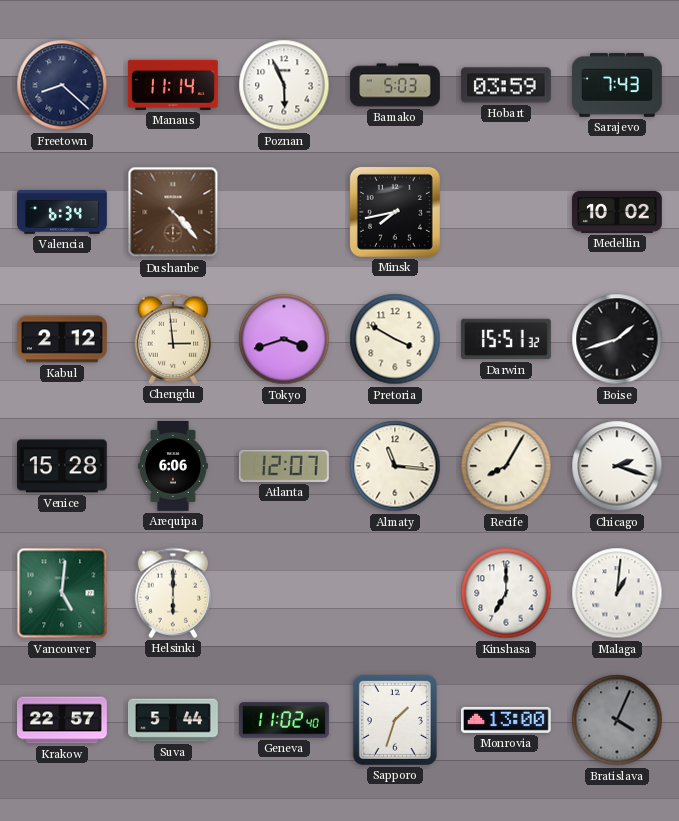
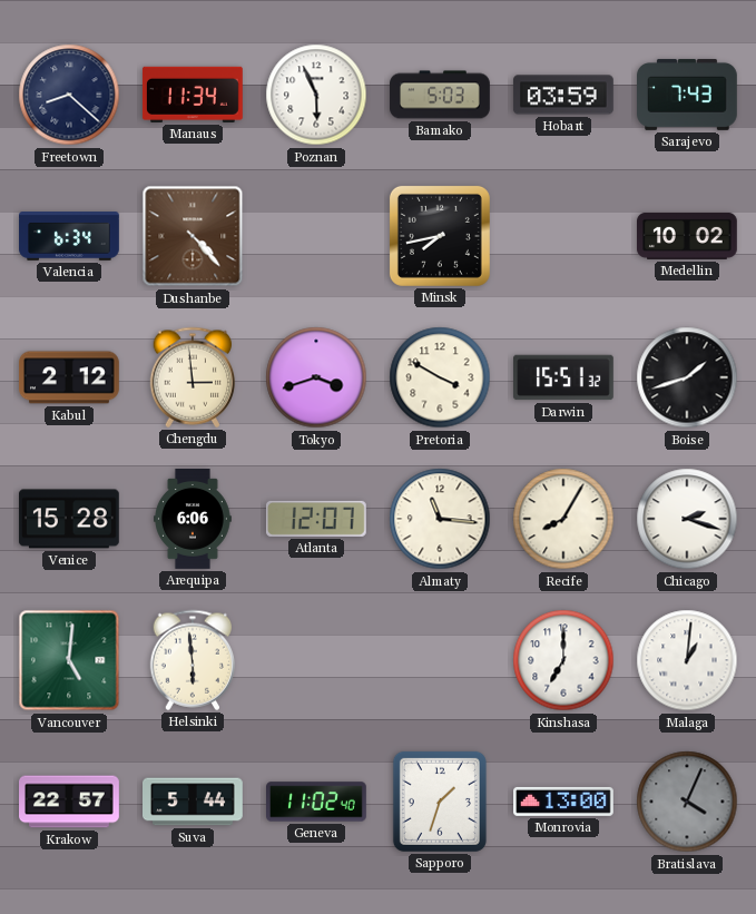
Manaus: 11:14 -> 11:34
Helsinki: 6:00 -> 5:59
